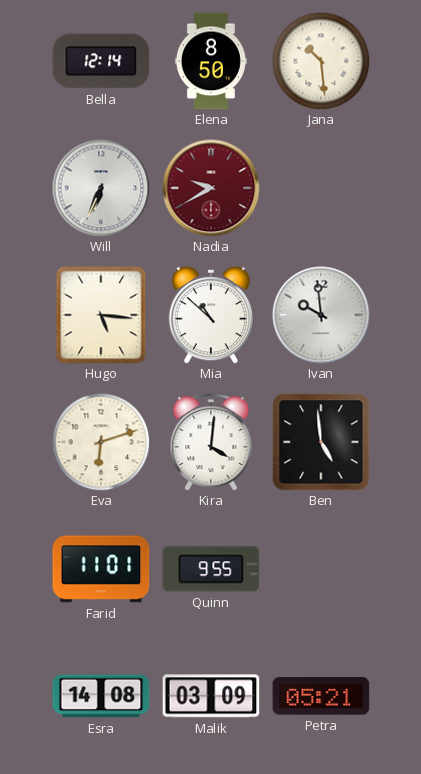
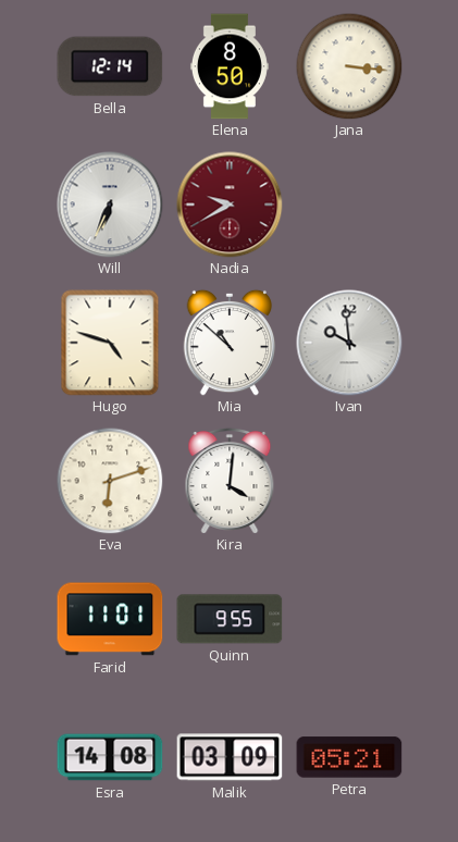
Jana: 10:29 -> 3:16
Hugo: 5:16 -> 4:48
Ben: 4:59 -> none
